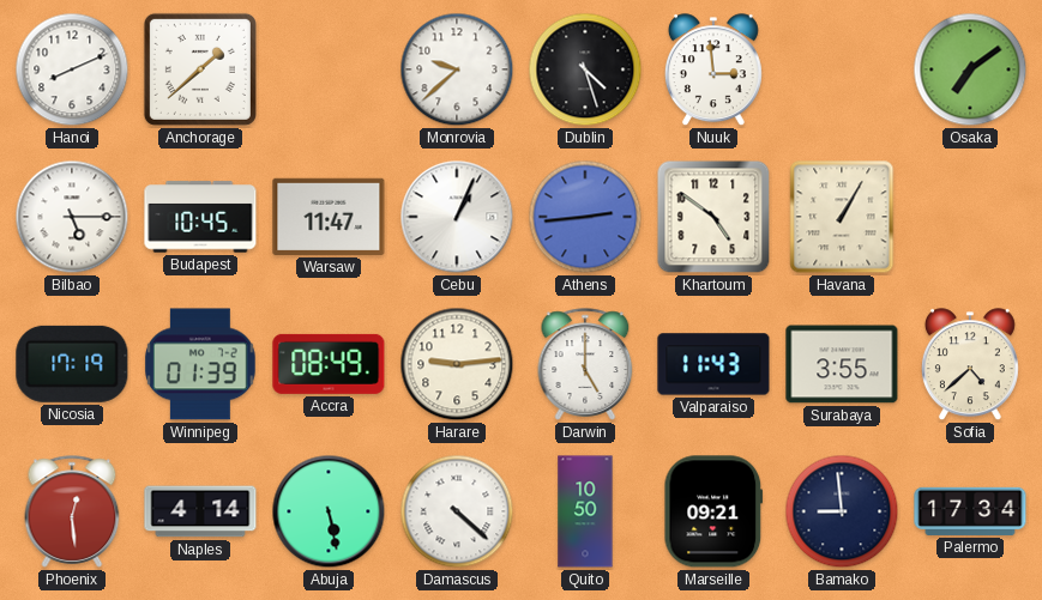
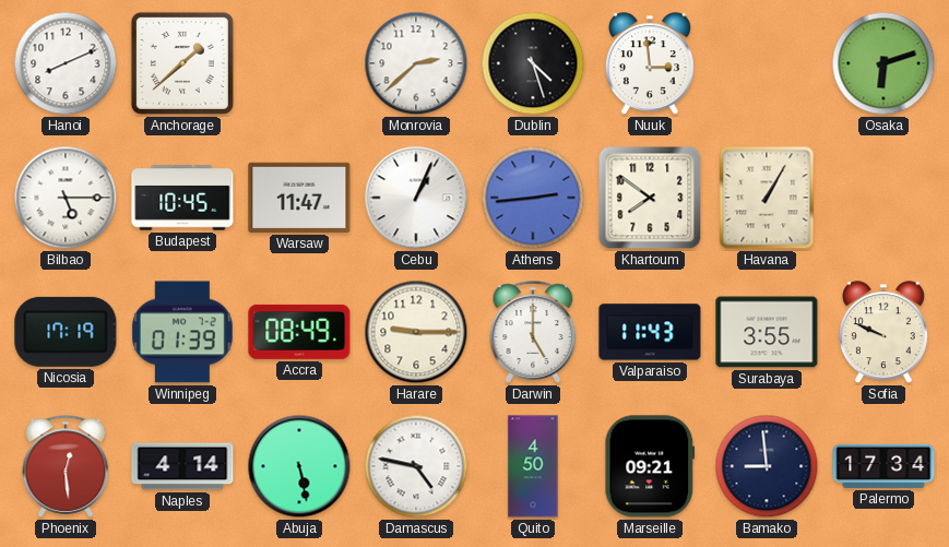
Monrovia: 9:38 -> 2:38
Osaka: 7:09 -> 6:12
Khartoum: 4:51 -> 7:51
Harare: 9:14 -> 9:15
Sofia: 4:38 -> 9:49
Damascus: 4:22 -> 4:47
Quito: 10:50 -> 4:50
